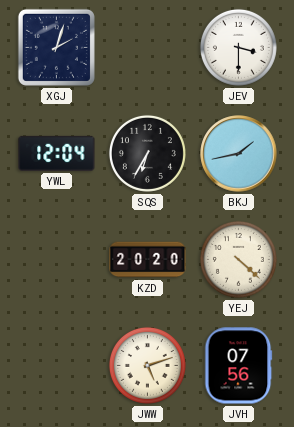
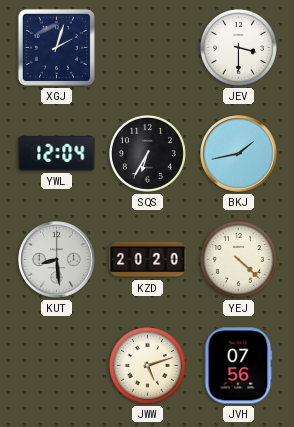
KUT: none -> 8:29
